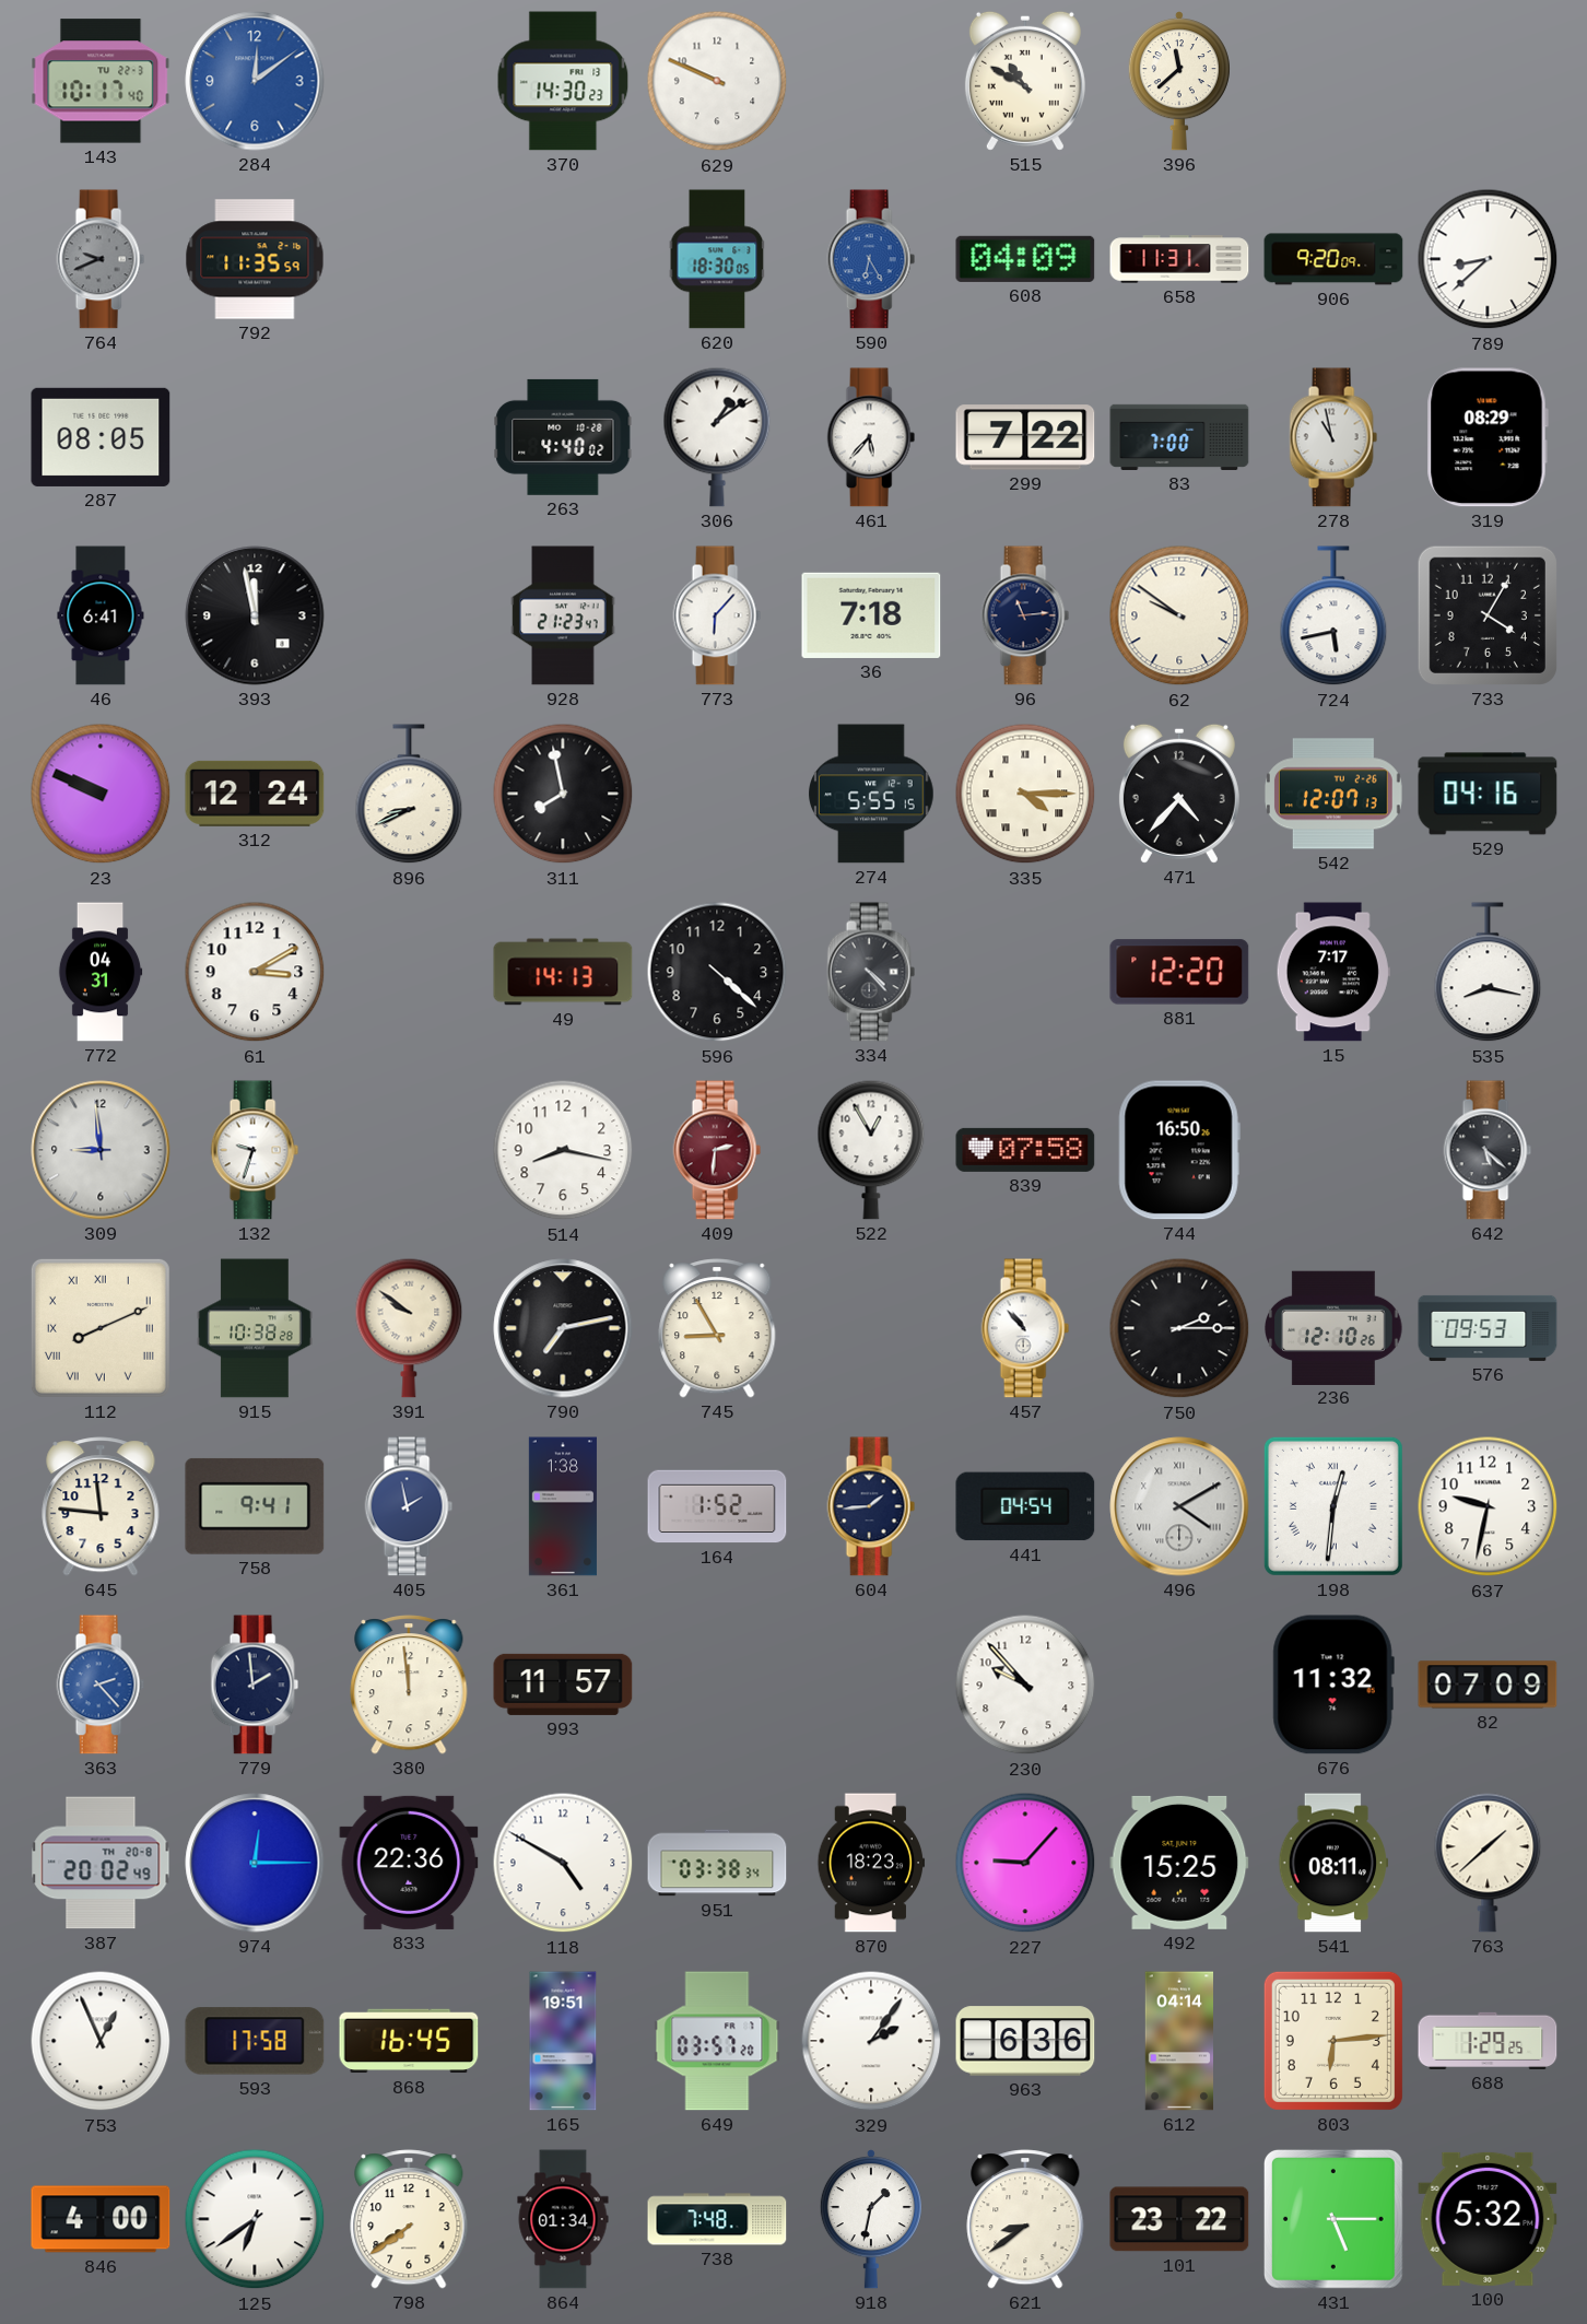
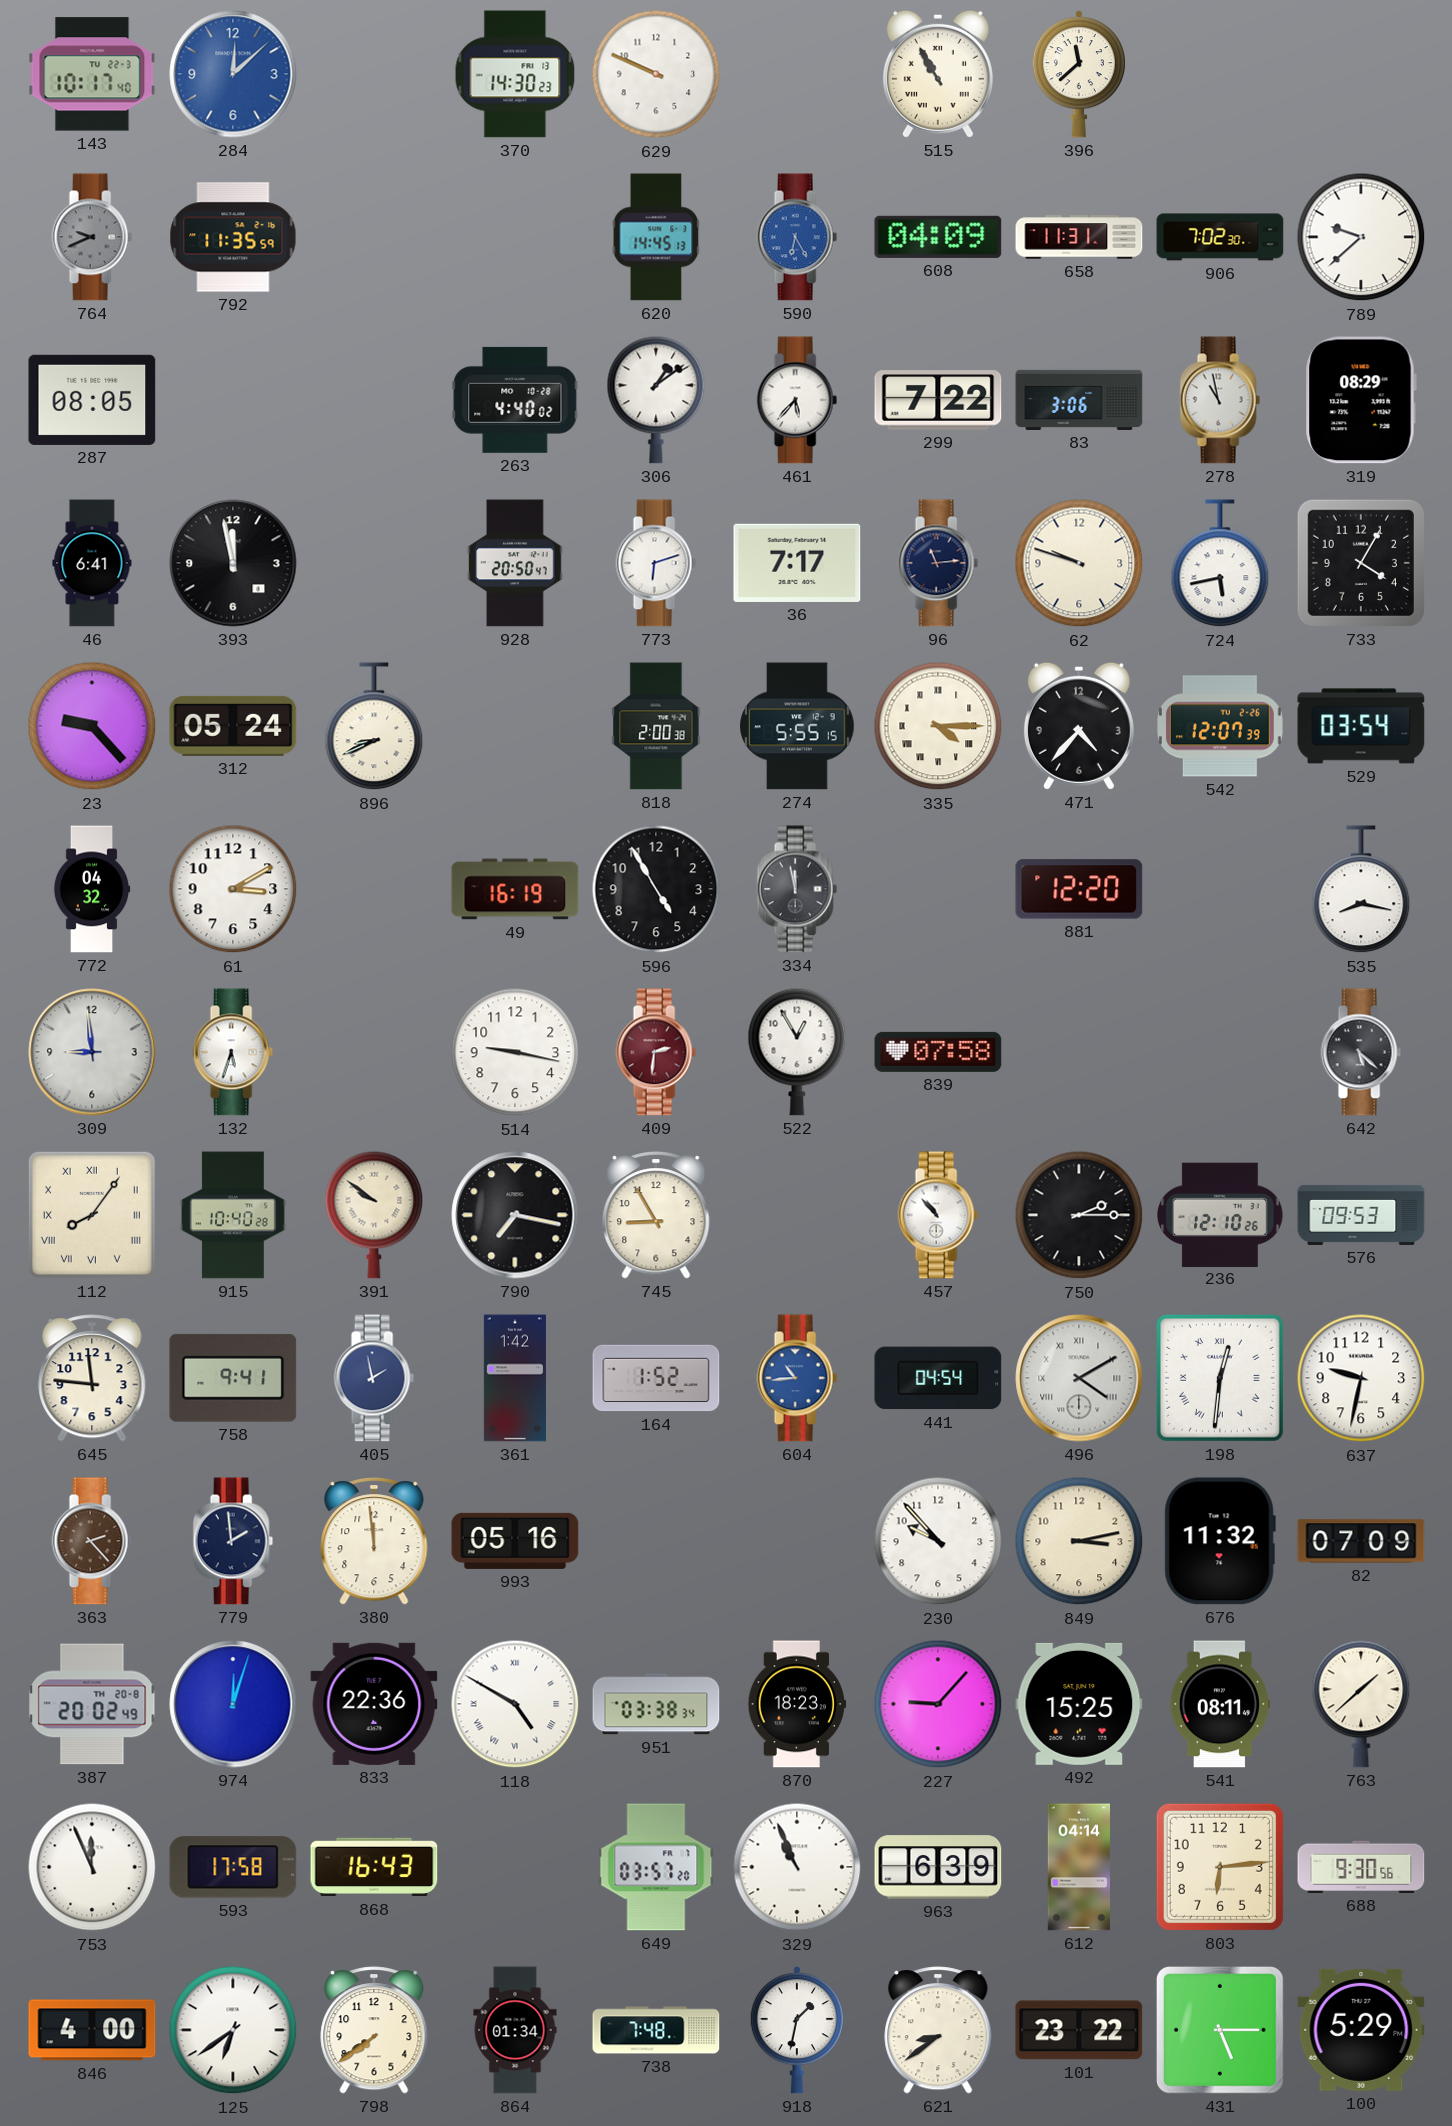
284: 12:09 -> 12:08
515: 10:50 -> 10:55
620: 18:30 -> 14:45
906: 9:20 -> 7:02
789: 8:38 -> 9:38
83: 7:00 -> 3:06
928: 21:23 -> 20:50
773: 6:07 -> 6:12
36: 7:18 -> 7:17
62: 9:51 -> 9:48
23: 9:49 -> 9:23
312: 12:24 -> 05:24
311: 7:58 -> none
818: none -> 2:00
542: 12:07:13 -> 12:07:39
529: 04:16 -> 03:54
772: 04:31 -> 04:32
49: 14:13 -> 16:19
596: 4:22 -> 4:55
334: 4:23 -> 11:58
15: 7:17 -> none
132: 9:33 -> 5:33
514: 8:17 -> 9:17
744: 16:50 -> none
112: 8:11 -> 8:06
915: 10:38 -> 10:40
790: 7:13 -> 7:17
361: 1:38 -> 1:42
604: 1:44 -> 10:44
604 dial: navy -> blue
363 dial: blue -> brown
993: 11:57 -> 05:16
849: none -> 3:13
974: 12:15 -> 12:03
118 numerals: Arabic -> Roman
753: 12:56 -> 11:56
868: 16:45 -> 16:43
165: 19:51 -> none
329: 2:06 -> 10:56
963: 6:36 -> 6:39
688: 1:29 -> 9:30
100: 5:32 -> 5:29
